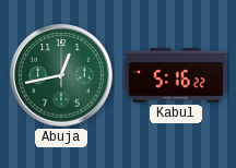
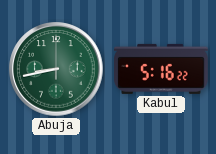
Abuja: 12:43 -> 8:43
